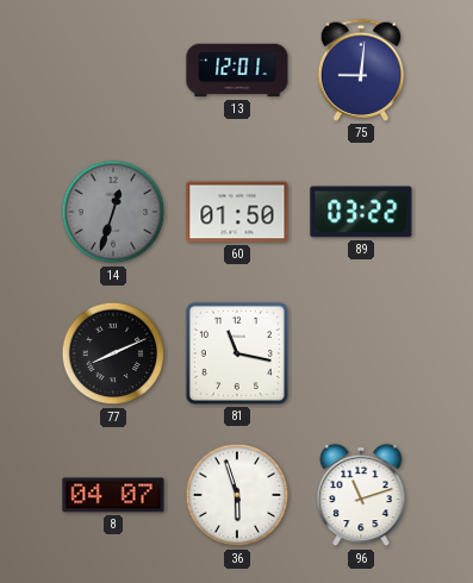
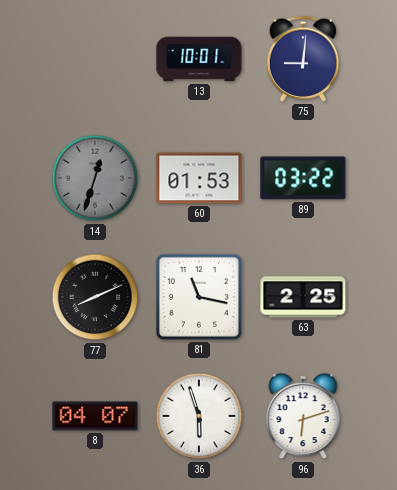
13: 12:01 -> 10:01
60: 01:50 -> 01:53
63: none -> 2:25
96: 11:12 -> 6:12
